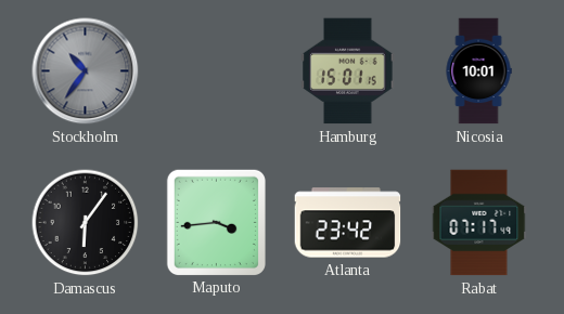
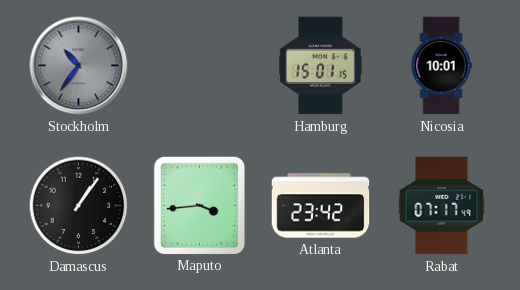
Damascus: 6:06 -> 1:06
